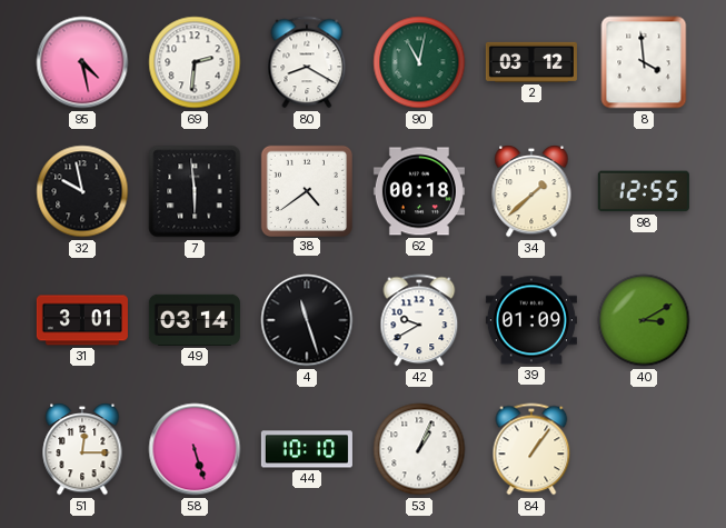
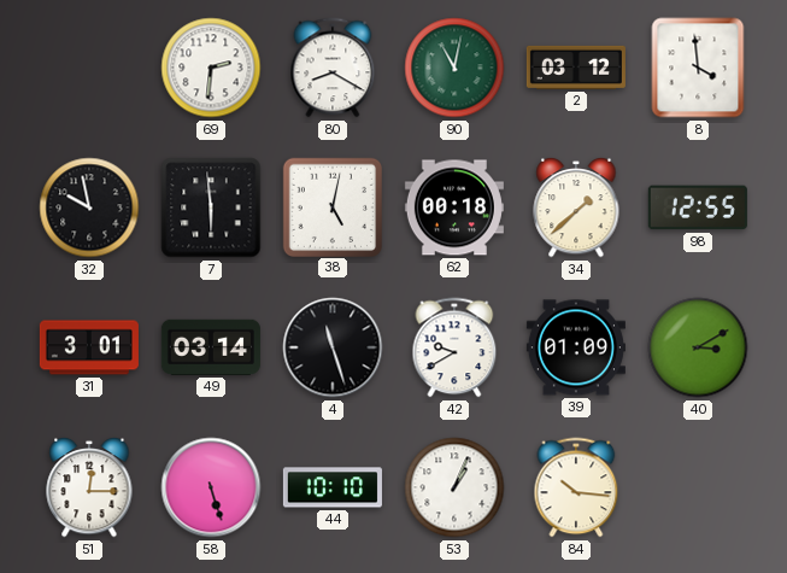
95: 4:28 -> none
38: 4:39 -> 5:02
84: 1:06 -> 10:16
